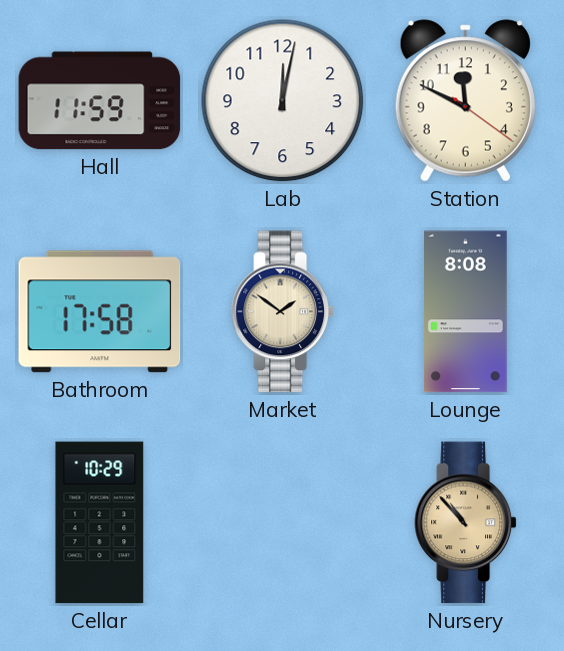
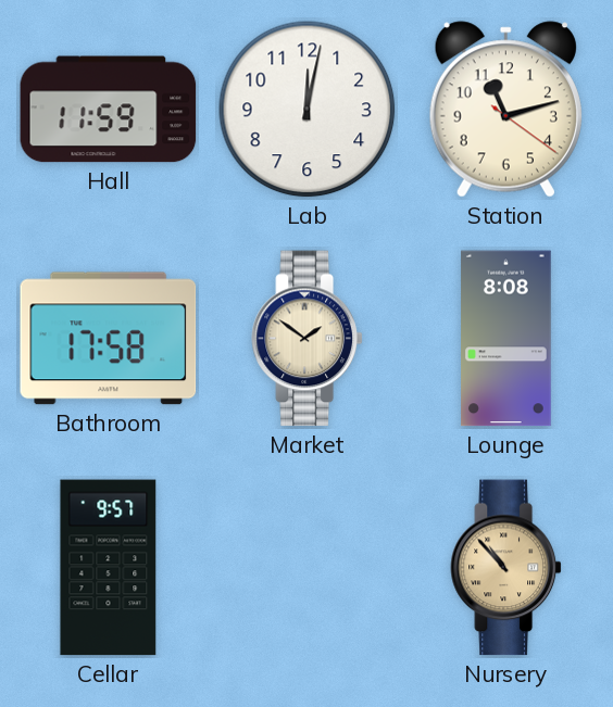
Station: 11:49 -> 11:12
Cellar: 10:29 -> 9:57
